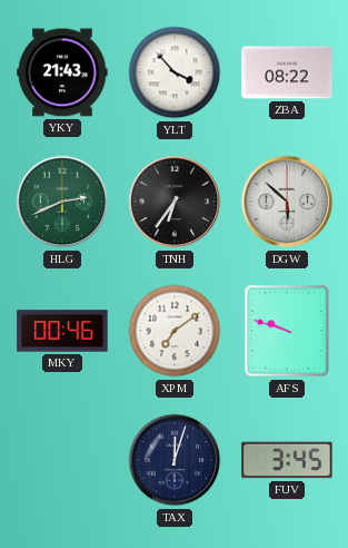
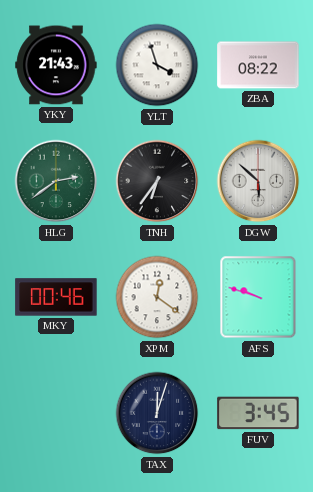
YLT: 3:53 -> 3:57
HLG: 2:41 -> 2:39
XPM: 7:09 -> 12:21
